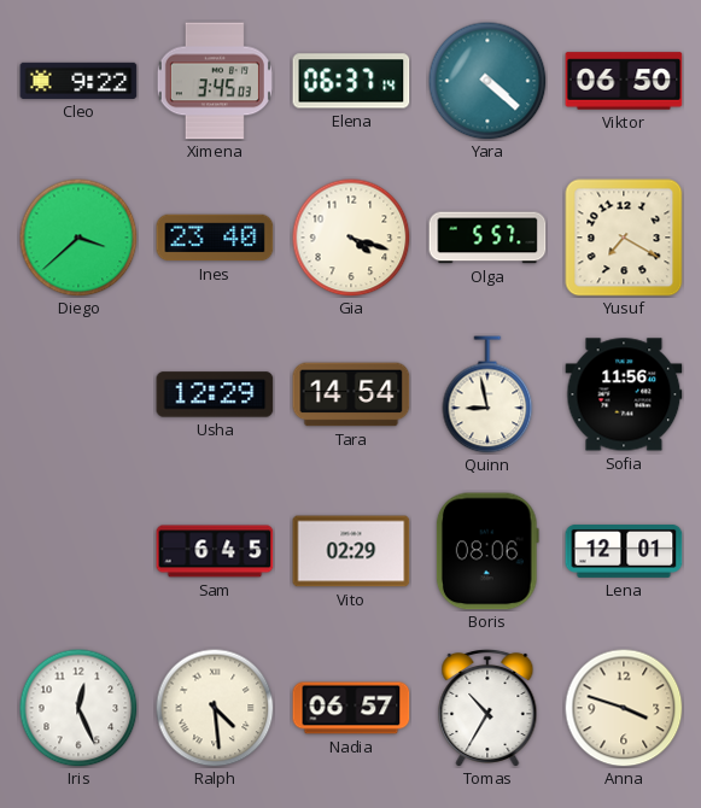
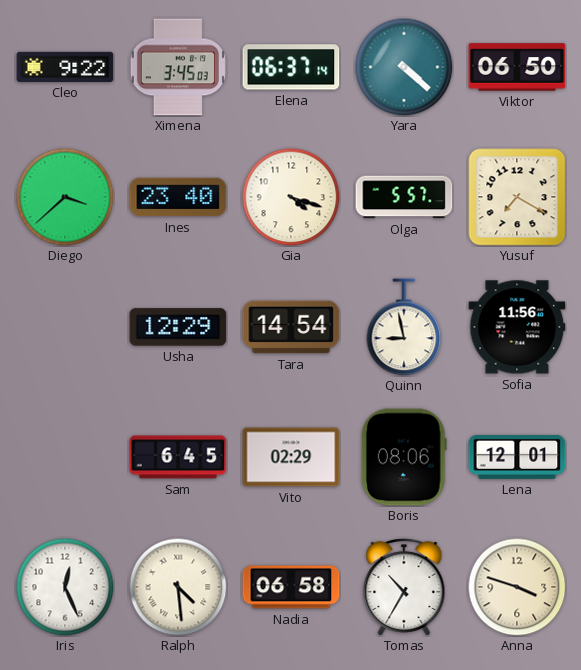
Nadia: 06:57 -> 06:58
